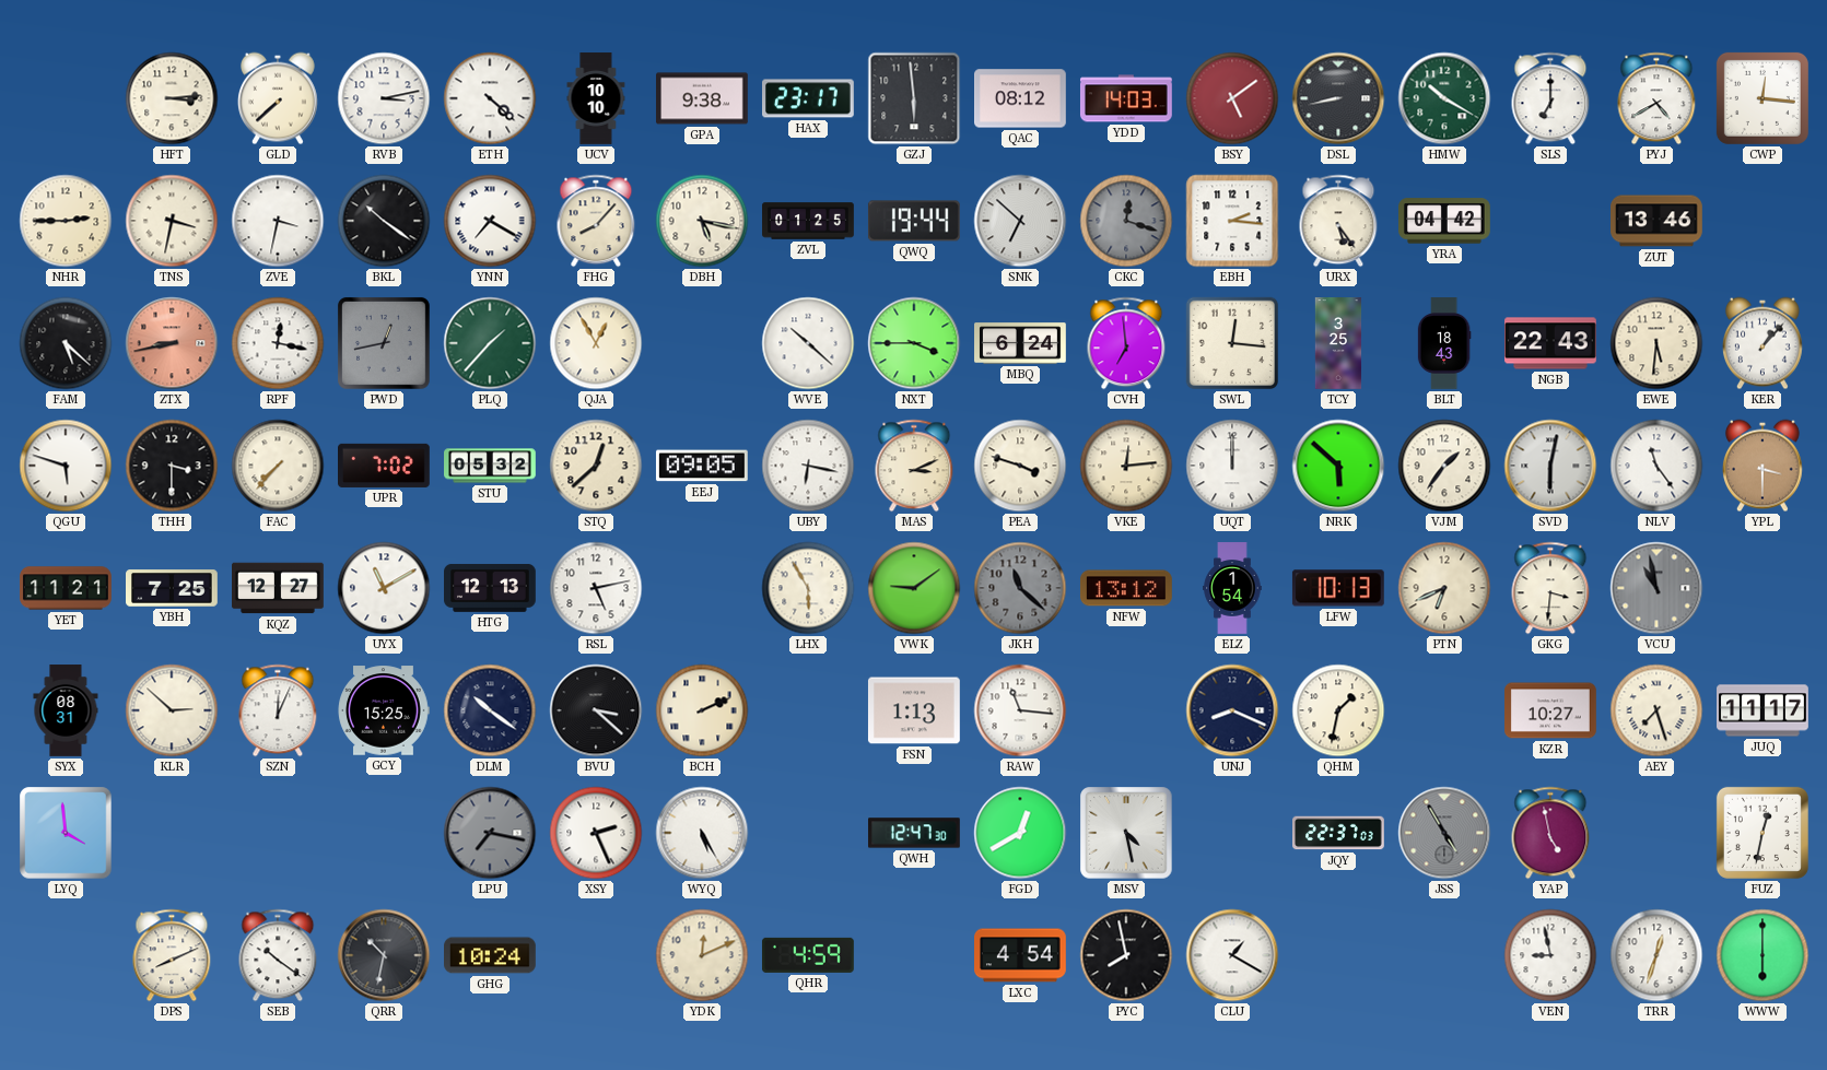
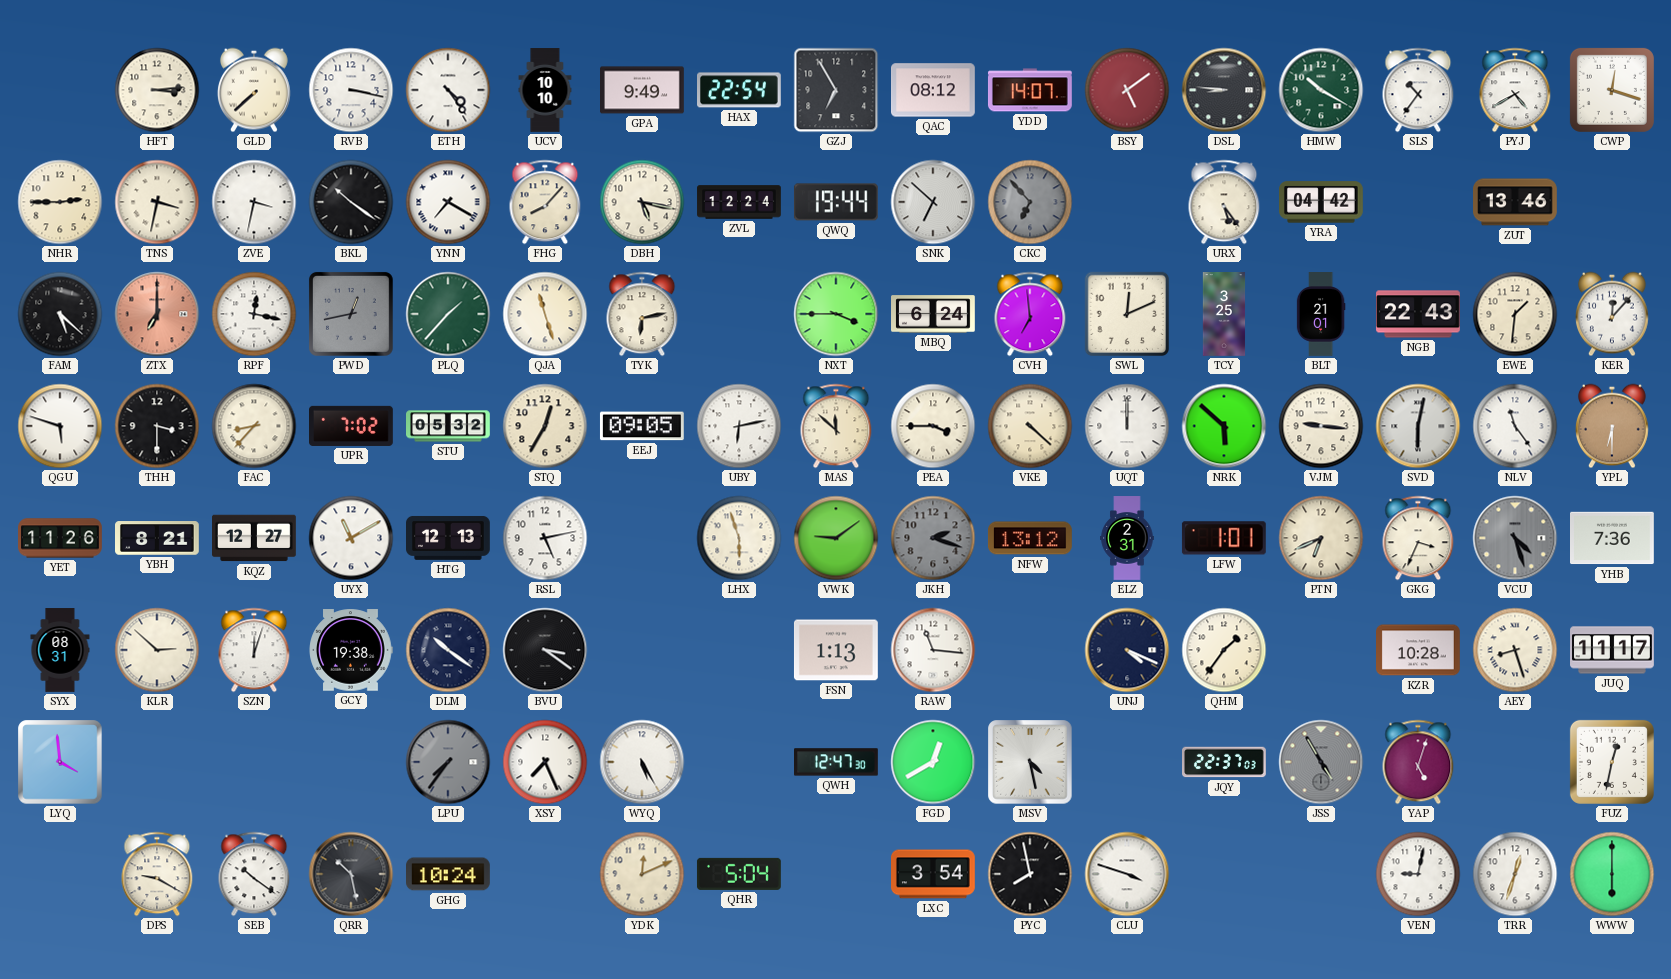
RVB: 3:13 -> 3:17
ETH: 4:22 -> 4:24
GPA: 9:38 -> 9:49
HAX: 23:17 -> 22:54
GZJ: 5:59 -> 6:55
YDD: 14:03 -> 14:07
DSL: 8:43 -> 8:46
SLS: 7:00 -> 10:36
CWP: 12:16 -> 12:18
ZVL: 01:25 -> 12:24
CKC: 12:18 -> 6:53
EBH: 2:16 -> none
ZTX: 8:43 -> 7:00
QJA: 12:55 -> 11:27
TYK: none -> 6:13
WVE: 10:22 -> none
SWL: 12:16 -> 12:11
BLT: 18:43 -> 21:01
EWE: 5:31 -> 1:31
KER: 1:07 -> 12:07
FAC: 7:37 -> 8:37
STQ: 12:38 -> 12:35
UBY: 6:17 -> 6:13
MAS: 3:11 -> 11:52
PEA: 3:48 -> 3:45
VKE: 12:14 -> 4:22
VJM: 1:36 -> 9:16
YPL: 3:30 -> 6:30
YET: 11:21 -> 11:26
YBH: 7:25 -> 8:21
LHX: 5:55 -> 5:57
JKH: 11:22 -> 2:18
ELZ: 1:54 -> 2:31
LFW: 10:13 -> 1:01
GKG: 3:31 -> 3:34
VCU: 10:58 -> 4:27
YHB: none -> 7:36
SZN: 12:04 -> 12:03
GCY: 15:25 -> 19:38
BVU: 3:22 -> 3:21
BCH: 2:11 -> none
UNJ: 8:19 -> 4:19
QHM: 1:32 -> 1:36
KZR: 10:27 -> 10:28
AEY: 7:27 -> 8:27
LPU: 7:17 -> 7:36
XSY: 2:26 -> 7:26
YAP: 4:58 -> 5:03
DPS: 8:11 -> 9:20
QRR: 10:32 -> 10:28
QHR: 4:59 -> 5:04
LXC: 4:54 -> 3:54
CLU: 1:20 -> 3:48
VEN: 8:58 -> 9:02
